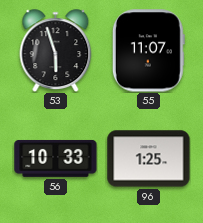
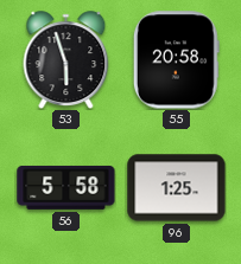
55: 11:07 -> 20:58
56: 10:33 -> 5:58
